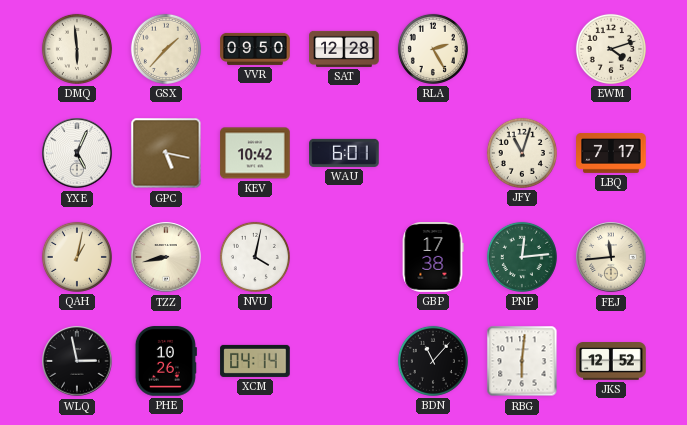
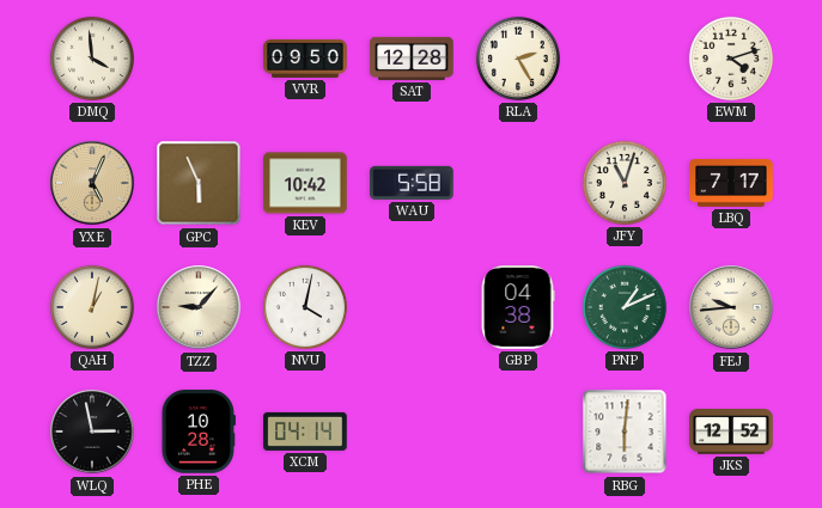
DMQ: 5:59 -> 3:59
GSX: 1:37 -> none
YXE dial: white -> champagne
GPC: 5:17 -> 5:56
WAU: 6:01 -> 5:58
TZZ: 8:43 -> 9:07
GBP: 17:38 -> 04:38
PNP: 12:14 -> 1:11
FEJ: 11:44 -> 9:44
PHE: 10:26 -> 10:28
BDN: 11:07 -> none
